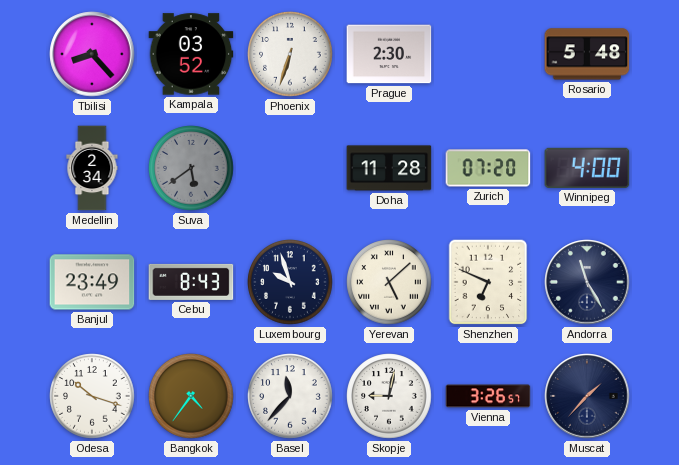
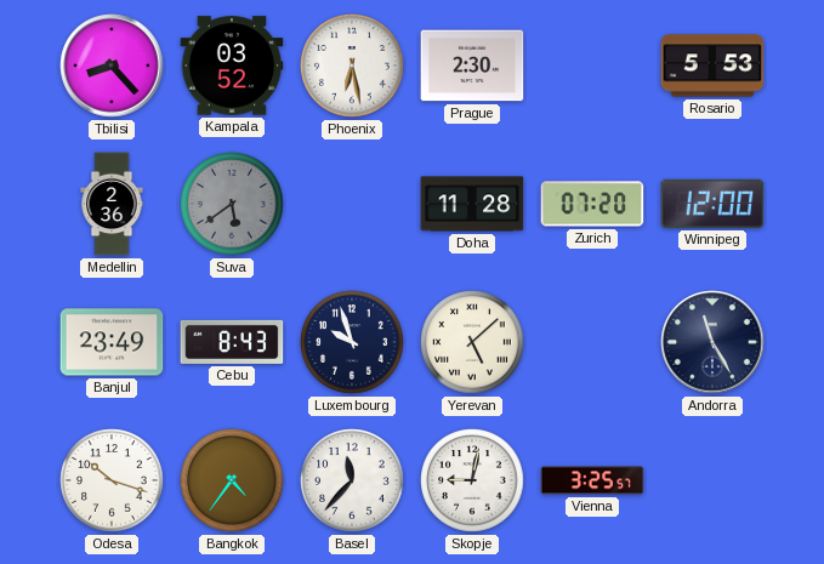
Phoenix: 6:33 -> 6:28
Rosario: 5:48 -> 5:53
Medellin: 2:34 -> 2:36
Winnipeg: 4:00 -> 12:00
Shenzhen: 6:49 -> none
Vienna: 3:26 -> 3:25
Muscat: 1:37 -> none
